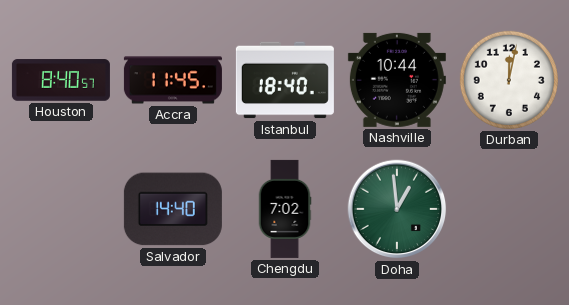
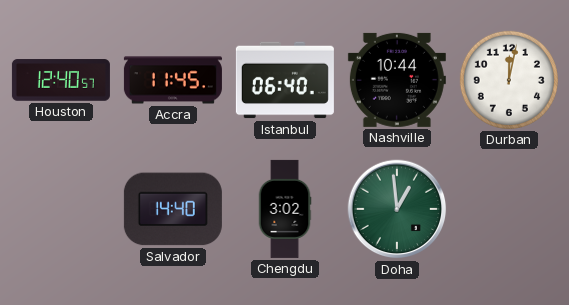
Houston: 8:40 -> 12:40
Istanbul: 18:40 -> 06:40
Chengdu: 7:02 -> 3:02
